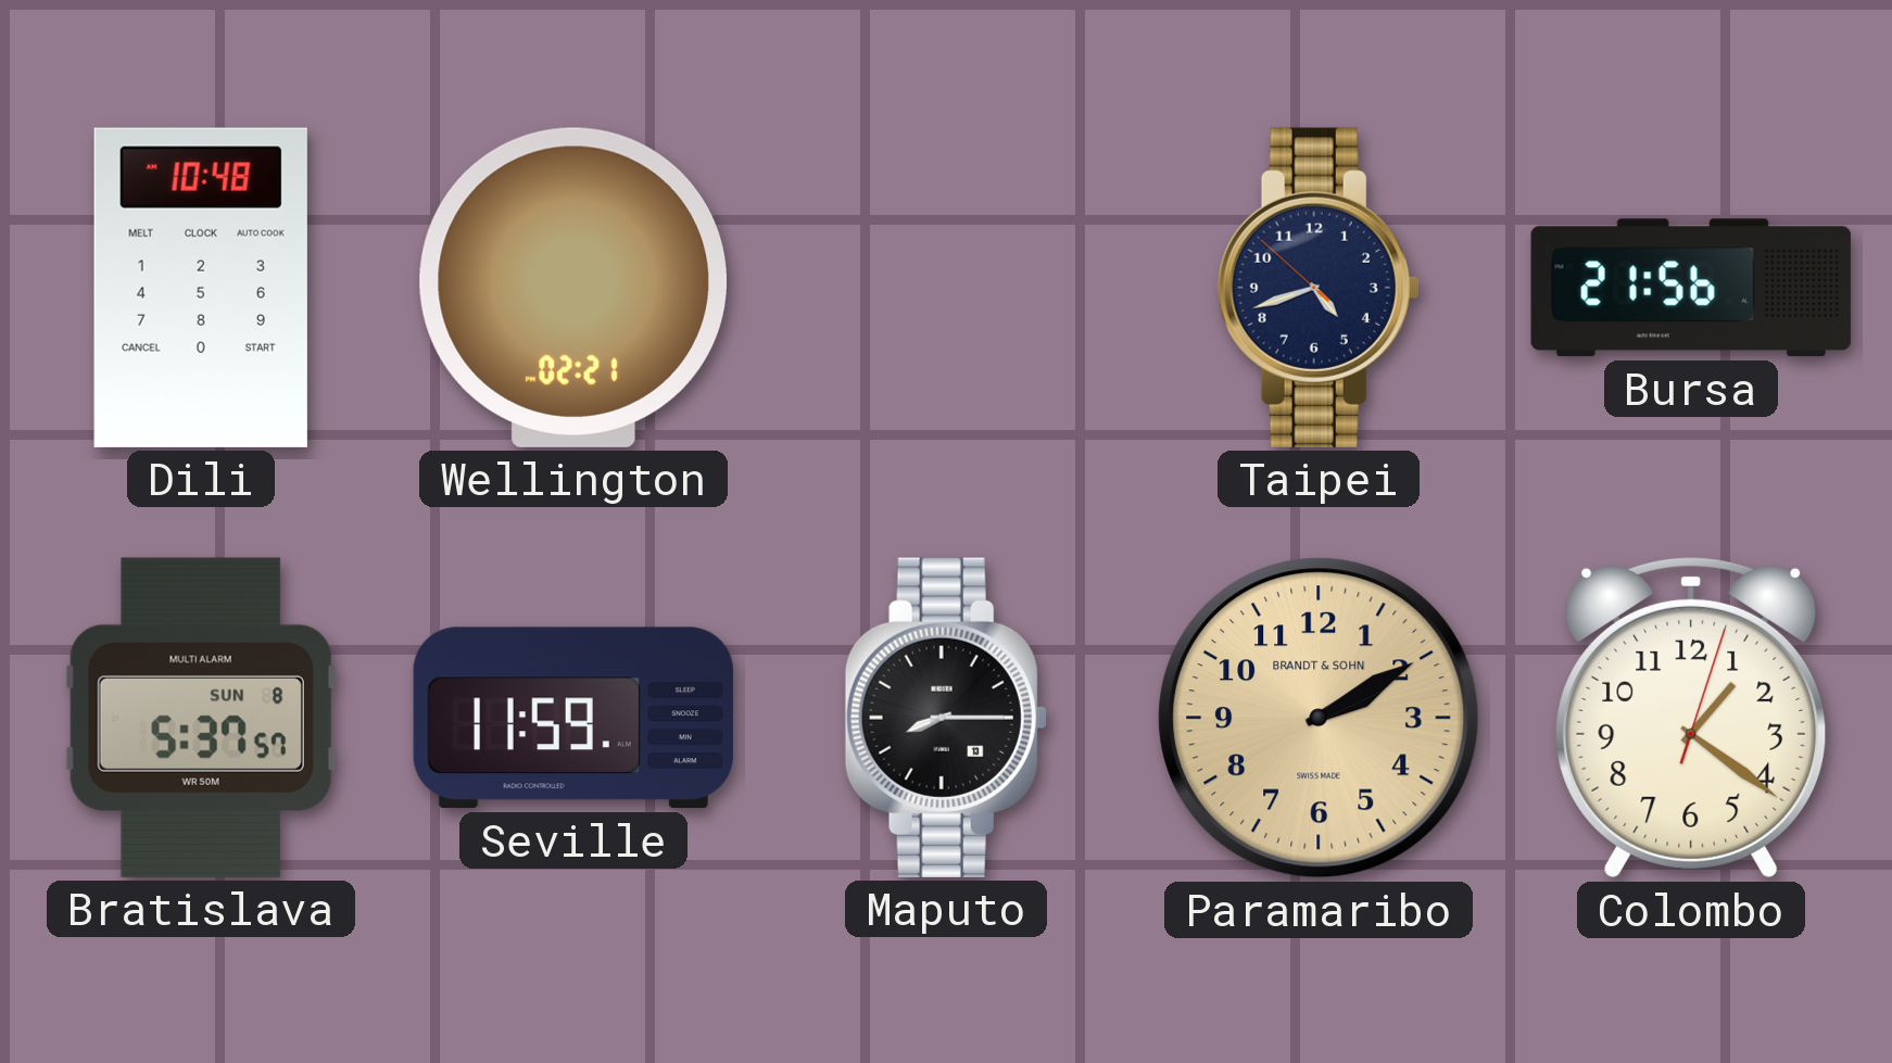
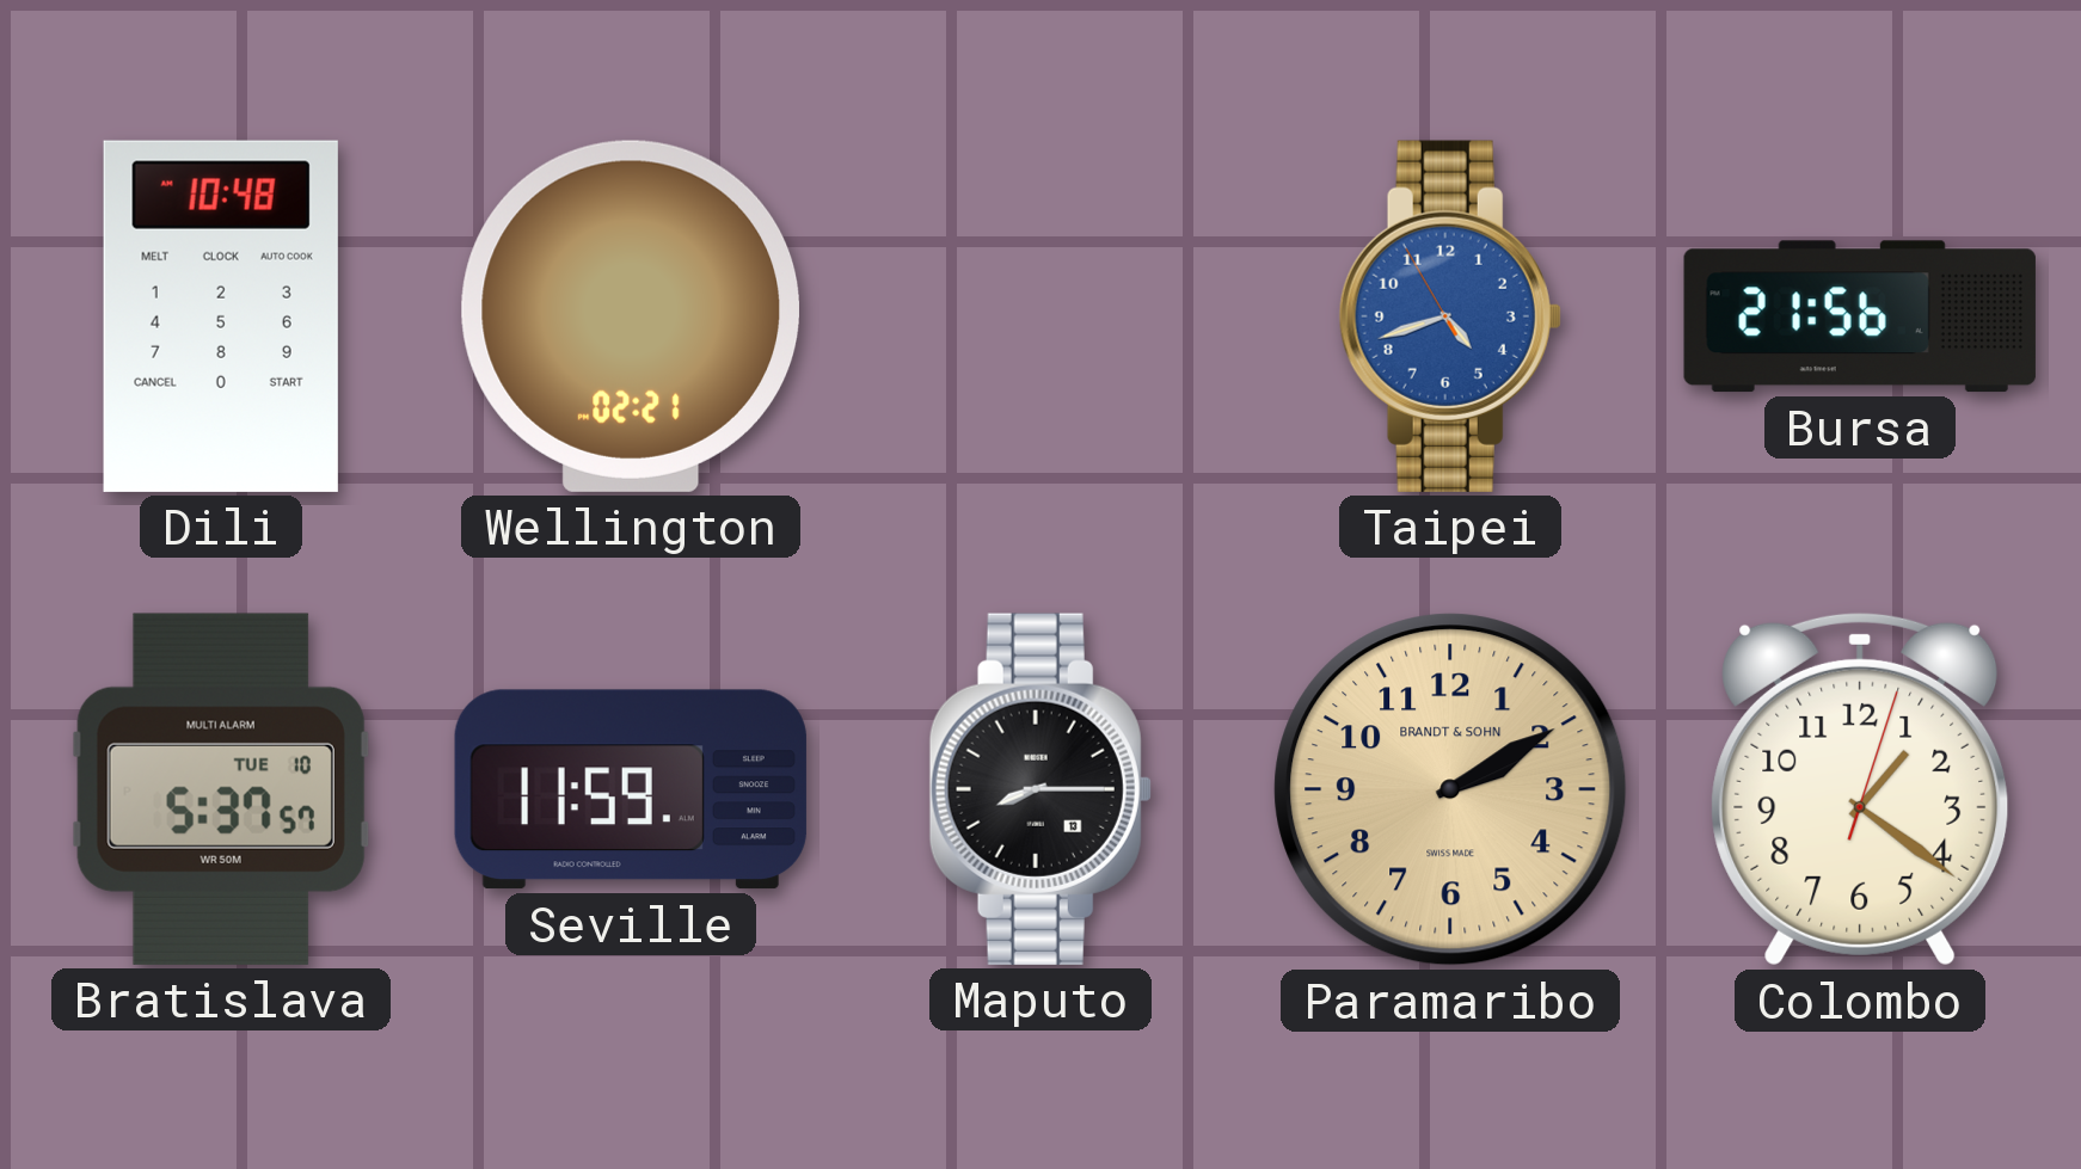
Taipei: 4:41:52 -> 4:41:55
Taipei dial: navy -> blue
Bratislava date: SUN 8 -> TUE 10
